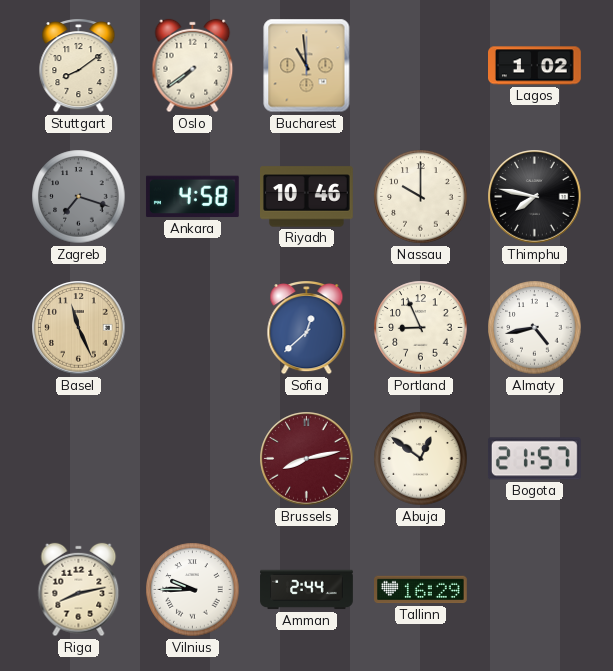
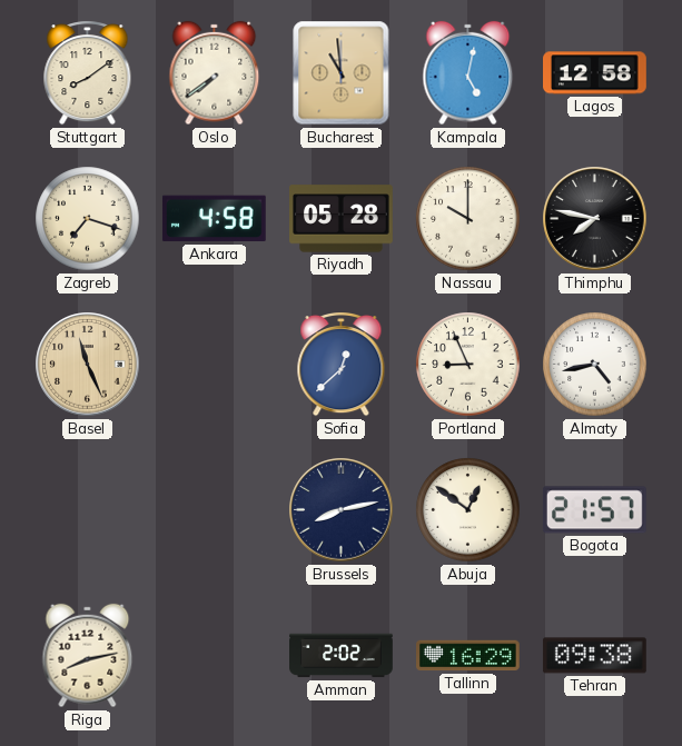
Kampala: none -> 5:02
Lagos: 1:02 -> 12:58
Zagreb dial: grey -> cream
Riyadh: 10:46 -> 05:28
Brussels dial: burgundy -> navy
Vilnius: 9:45 -> none
Amman: 2:44 -> 2:02
Tehran: none -> 09:38
